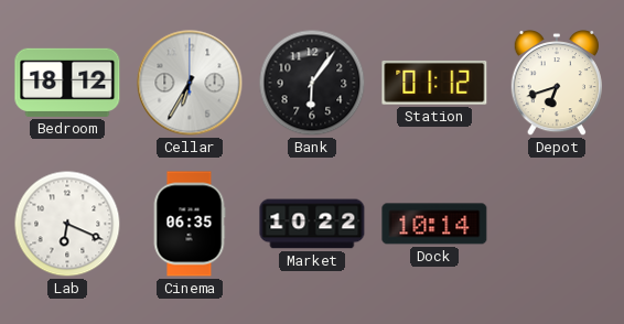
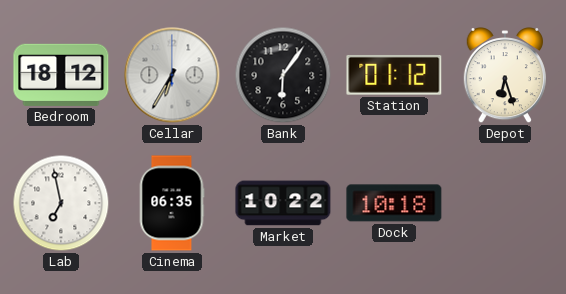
Depot: 6:42 -> 6:27
Lab: 6:19 -> 6:58
Dock: 10:14 -> 10:18
